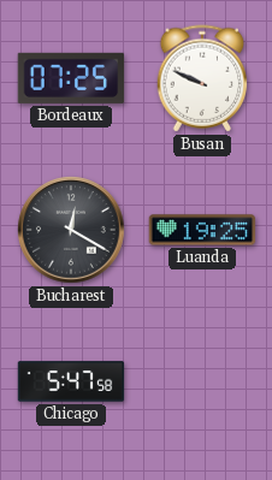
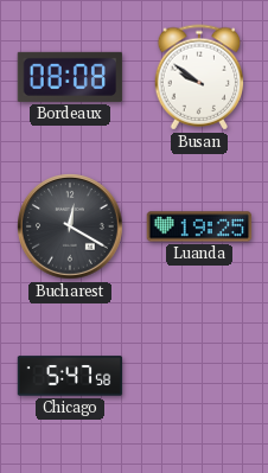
Bordeaux: 07:25 -> 08:08
Busan: 9:49 -> 9:51
